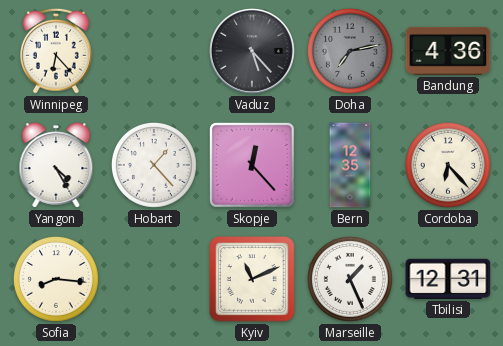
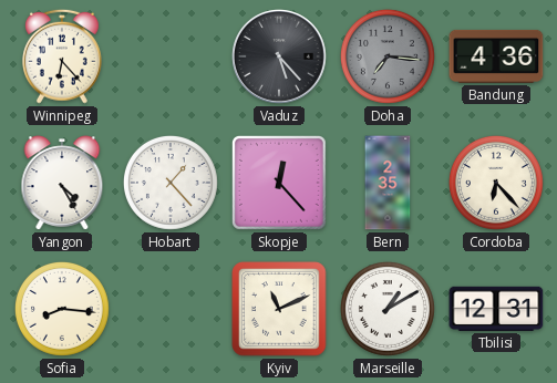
Doha: 7:13 -> 7:16
Bern: 12:35 -> 2:35
Marseille: 1:26 -> 1:10
